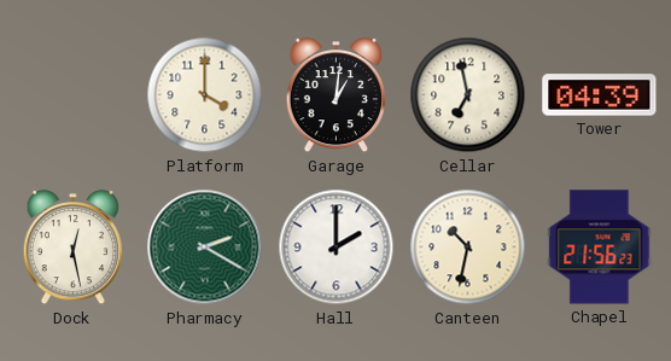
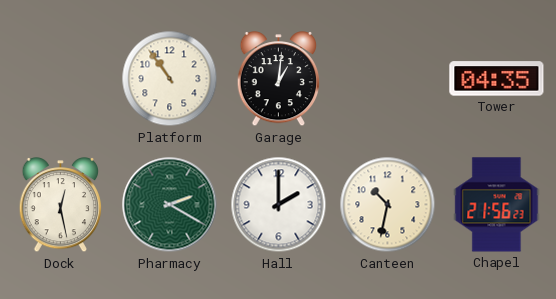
Platform: 4:00 -> 10:54
Cellar: 6:58 -> none
Tower: 04:39 -> 04:35
